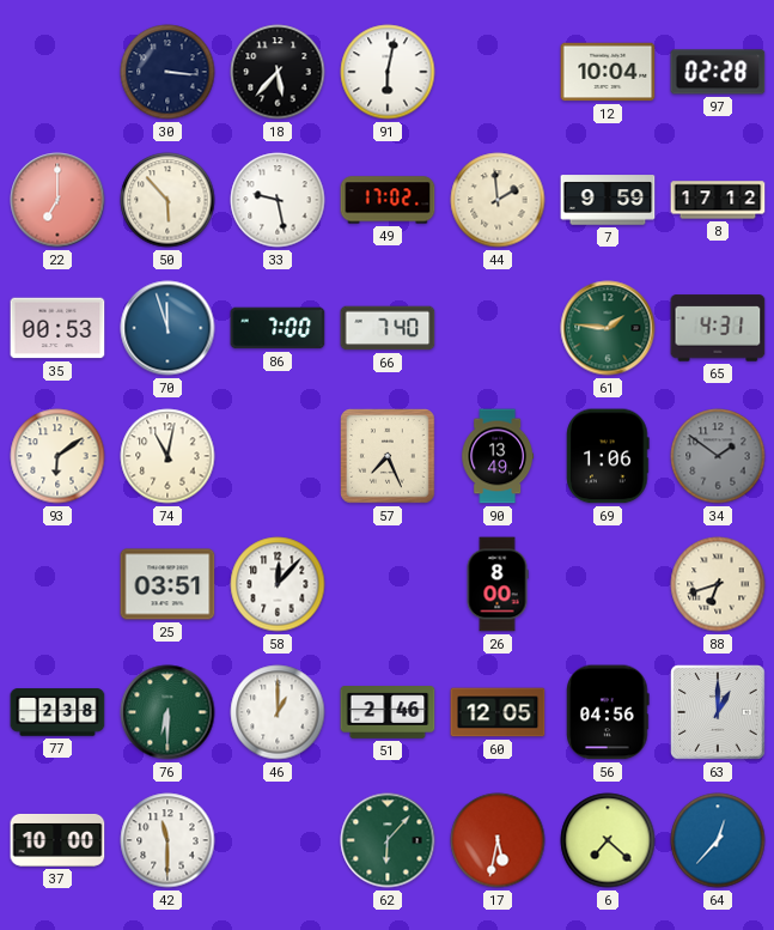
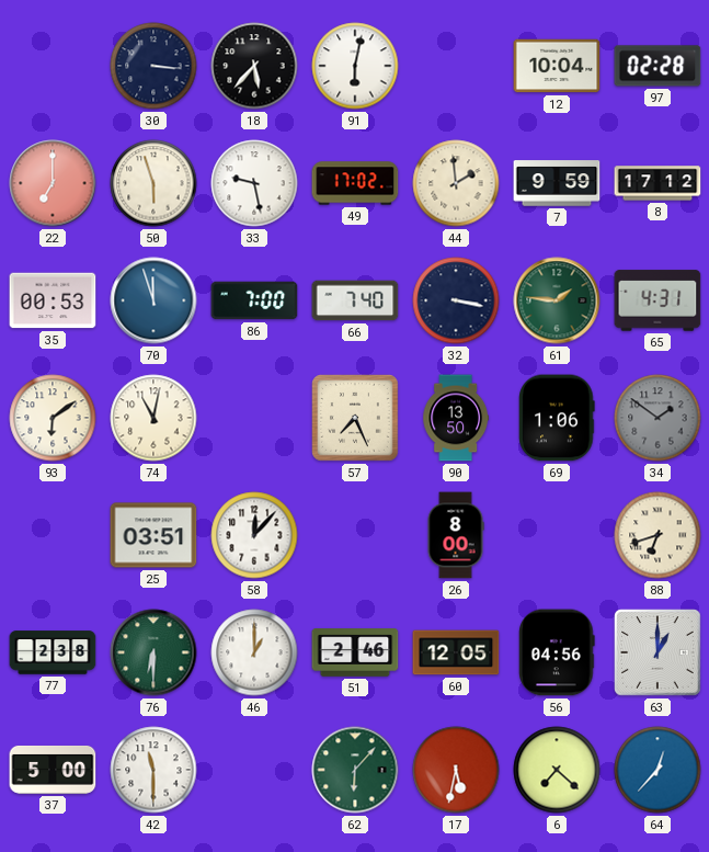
50: 5:53 -> 5:57
32: none -> 3:17
90: 13:49 -> 13:50
37: 10:00 -> 5:00
